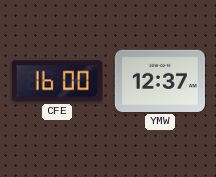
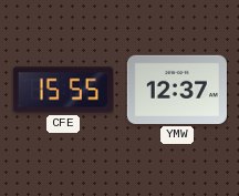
CFE: 16:00 -> 15:55
